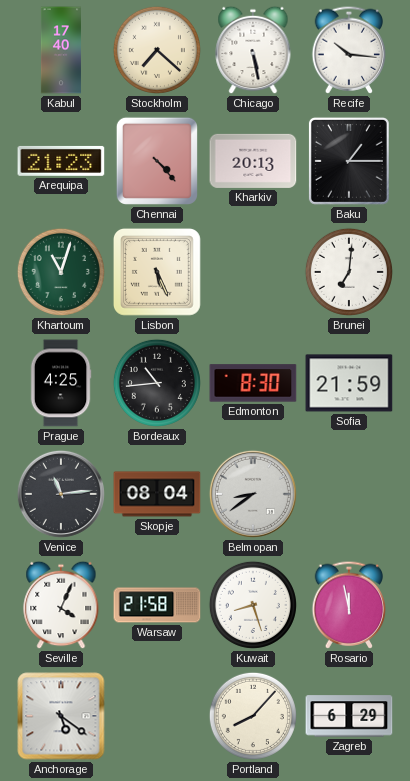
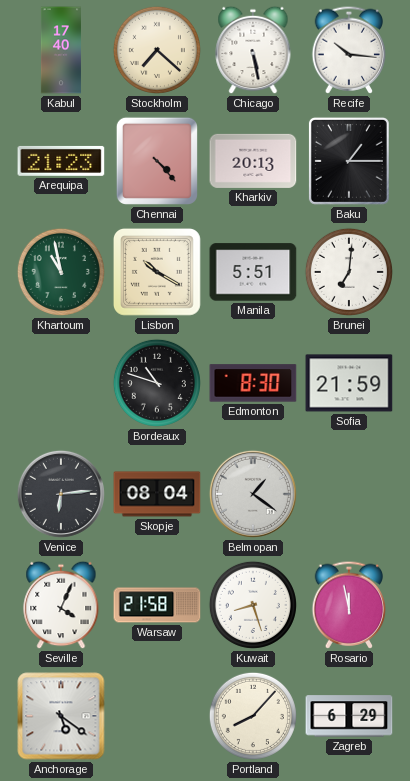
Khartoum: 11:03 -> 10:58
Lisbon: 5:26 -> 10:20
Manila: none -> 5:51
Prague: 4:25 -> none
Bordeaux: 10:44 -> 10:48
Venice: 11:14 -> 6:14
Belmopan: 8:39 -> 1:21
